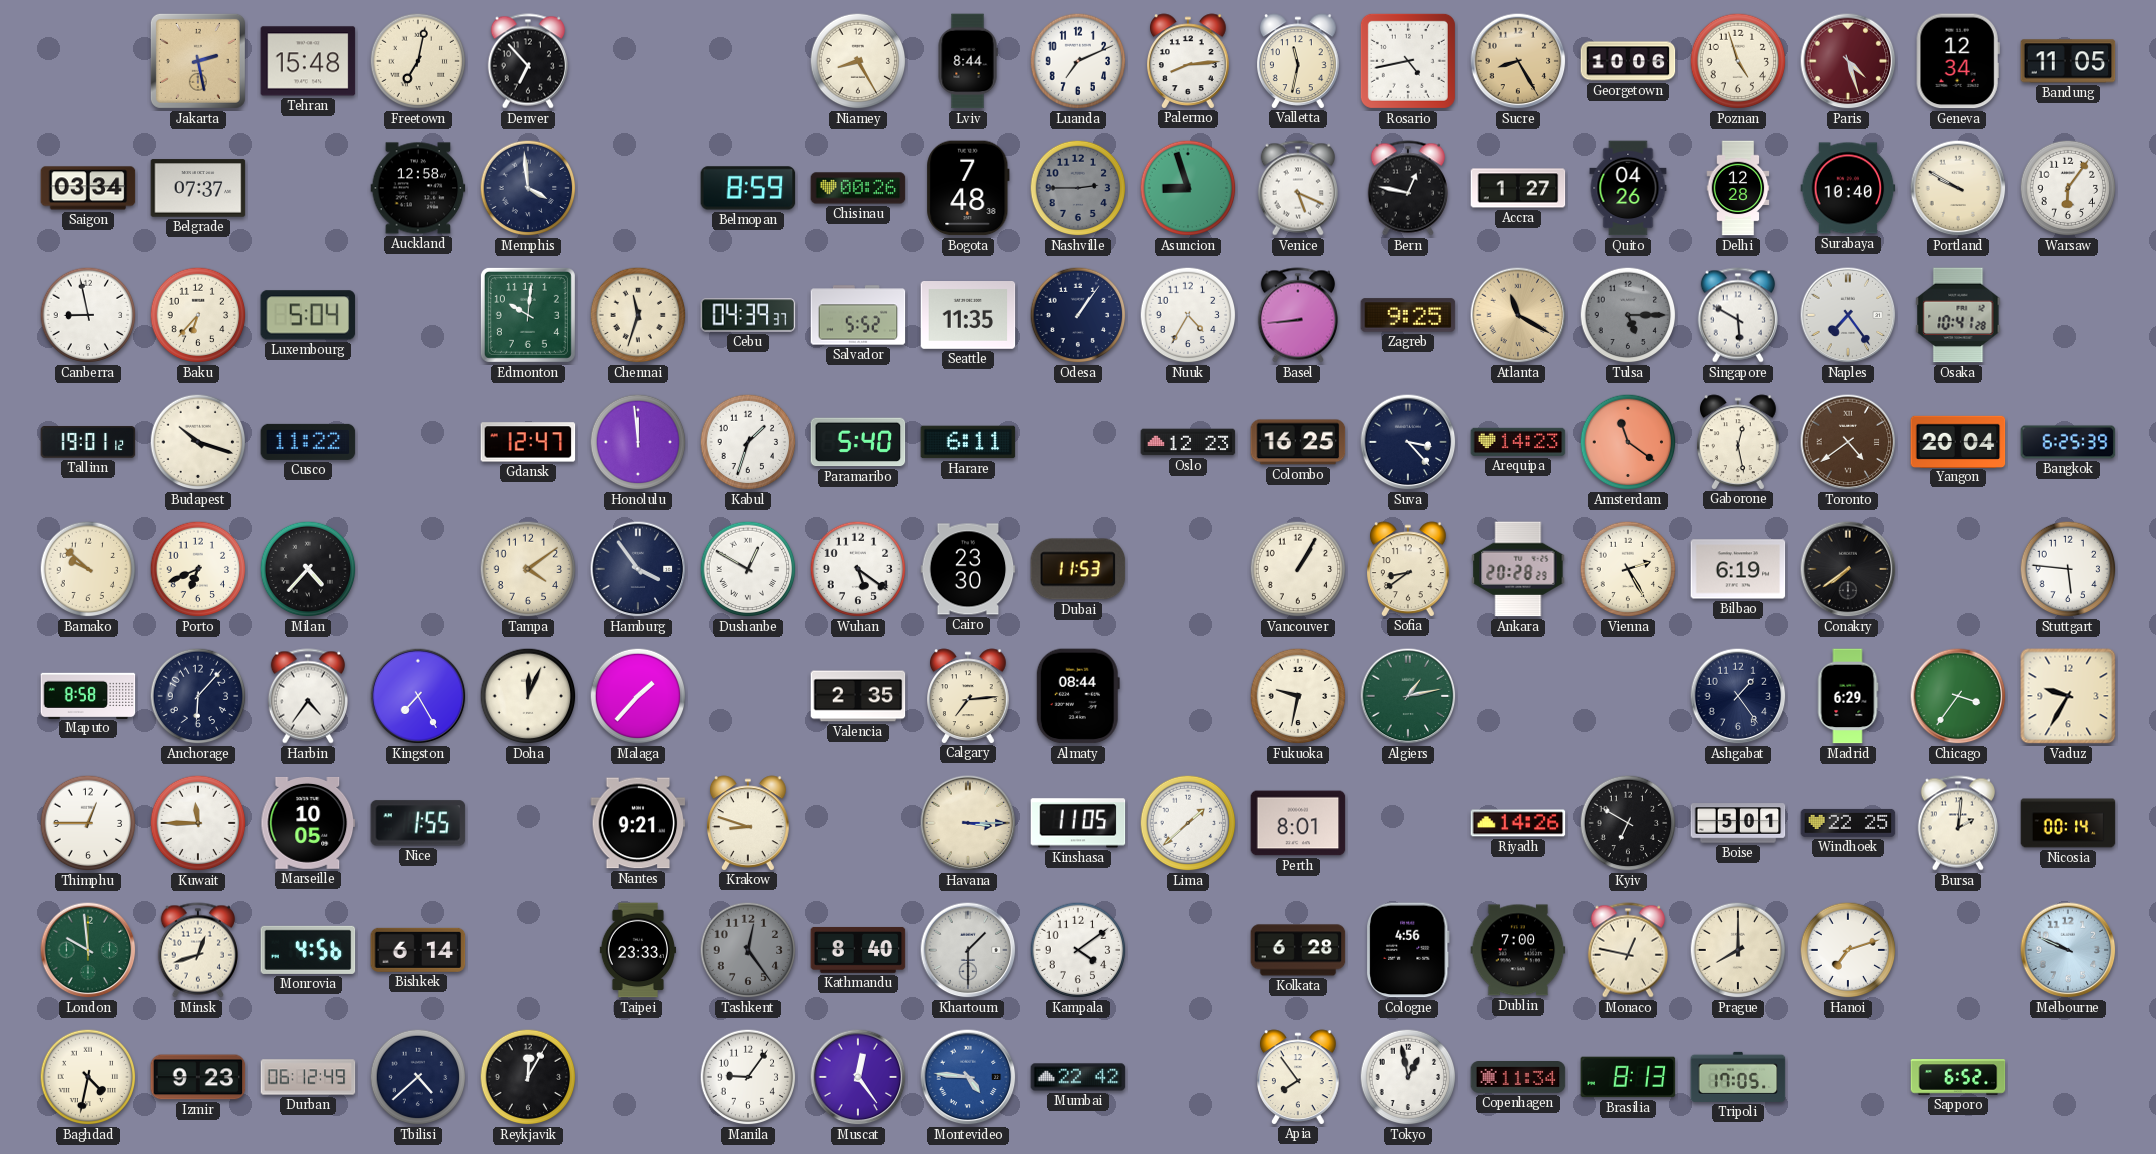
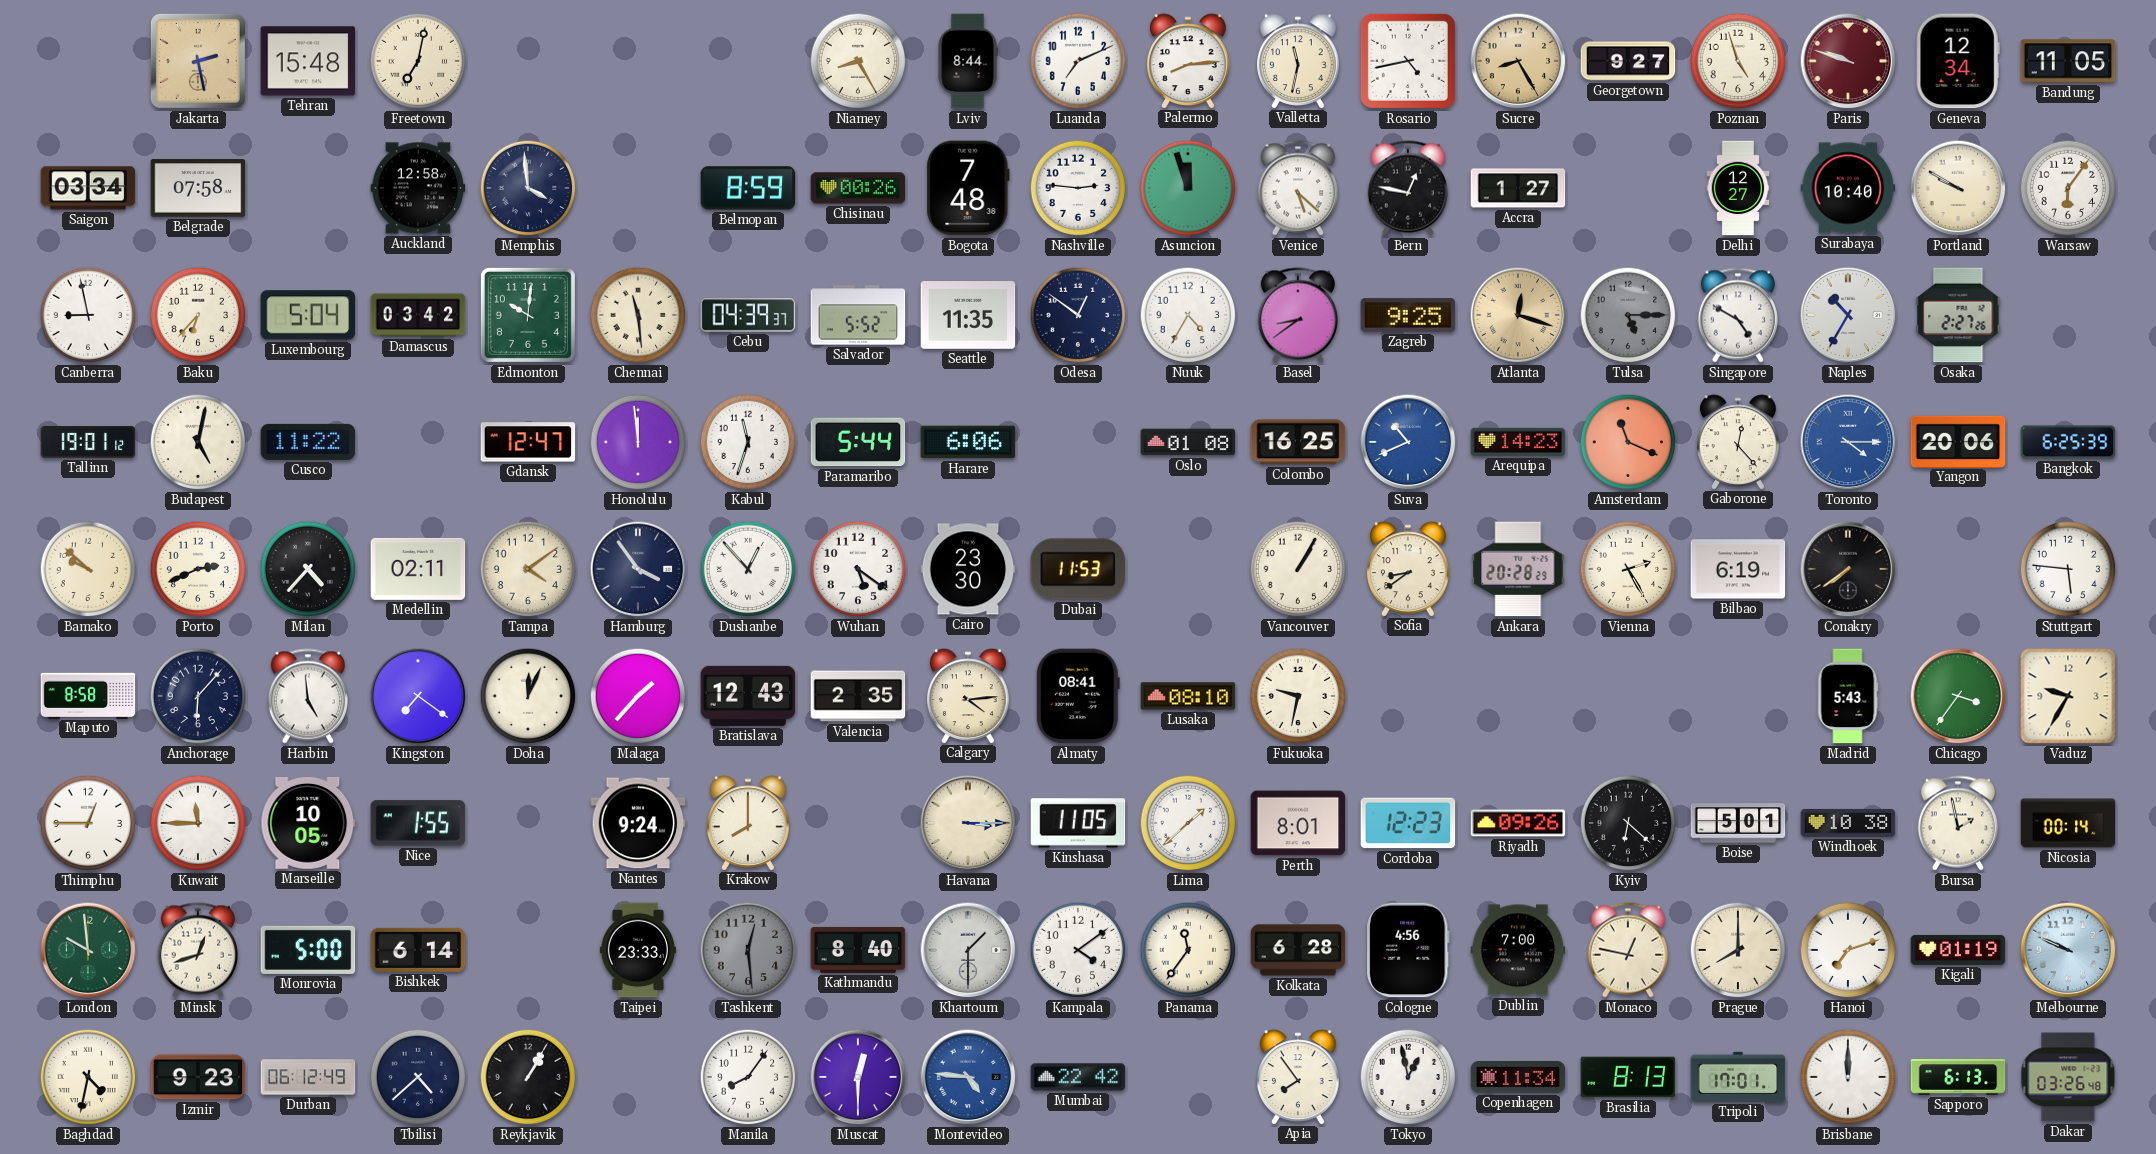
Denver: 6:53 -> none
Georgetown: 10:06 -> 9:27
Paris: 4:27 -> 9:48
Belgrade: 07:37 -> 07:58
Nashville: 2:45 -> 2:46
Nashville dial: grey -> white
Asuncion: 8:57 -> 11:57
Venice: 5:19 -> 5:22
Quito: 04:26 -> none
Delhi: 12:28 -> 12:27
Damascus: none -> 03:42
Chennai: 11:33 -> 11:29
Odesa: 1:06 -> 12:51
Basel: 8:44 -> 8:39
Atlanta: 11:20 -> 12:18
Singapore: 5:50 -> 4:50
Naples: 7:24 -> 10:35
Osaka: 10:41 -> 2:27
Budapest: 10:18 -> 5:02
Kabul: 1:33 -> 11:33
Paramaribo: 5:40 -> 5:44
Harare: 6:11 -> 6:06
Oslo: 12:23 -> 01:08
Suva: 3:23 -> 10:41
Suva dial: navy -> blue
Amsterdam: 11:21 -> 11:19
Gaborone: 12:28 -> 12:23
Toronto: 4:39 -> 4:15
Toronto dial: brown -> blue
Yangon: 20:04 -> 20:06
Porto: 6:41 -> 2:41
Medellin: none -> 02:11
Dushanbe: 12:50 -> 12:53
Harbin: 4:36 -> 4:59
Kingston: 7:25 -> 7:21
Bratislava: none -> 12:43
Calgary: 7:14 -> 4:14
Almaty: 08:44 -> 08:41
Lusaka: none -> 08:10
Algiers: 1:13 -> none
Ashgabat: 1:24 -> none
Madrid: 6:29 -> 5:43
Nantes: 9:21 -> 9:24
Krakow: 8:48 -> 8:00
Cordoba: none -> 12:23
Riyadh: 14:26 -> 09:26
Kyiv: 6:50 -> 6:22
Windhoek: 22:25 -> 10:38
Bursa: 2:01 -> 1:58
Monrovia: 4:56 -> 5:00
Tashkent: 12:24 -> 12:29
Panama: none -> 11:36
Kigali: none -> 01:19
Reykjavik: 12:05 -> 1:05
Manila: 9:06 -> 8:06
Muscat: 12:24 -> 12:30
Tripoli: 17:05 -> 17:01
Brisbane: none -> 12:00
Sapporo: 6:52 -> 6:13
Dakar: none -> 03:26
